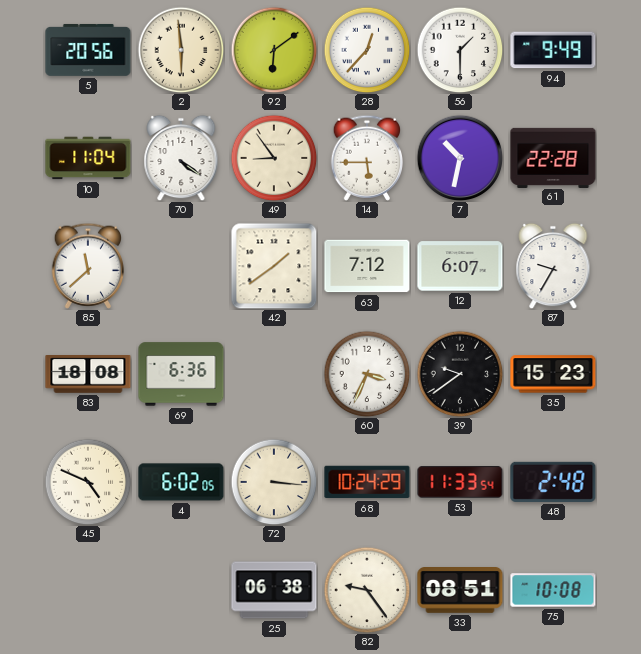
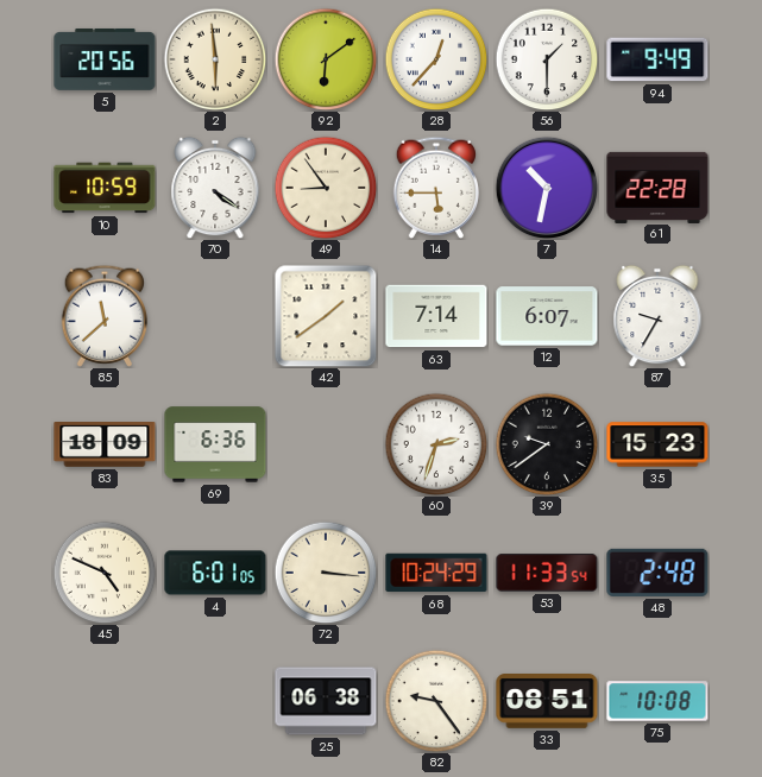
10: 11:04 -> 10:59
63: 7:12 -> 7:14
83: 18:08 -> 18:09
60: 3:34 -> 2:33
4: 6:02 -> 6:01
